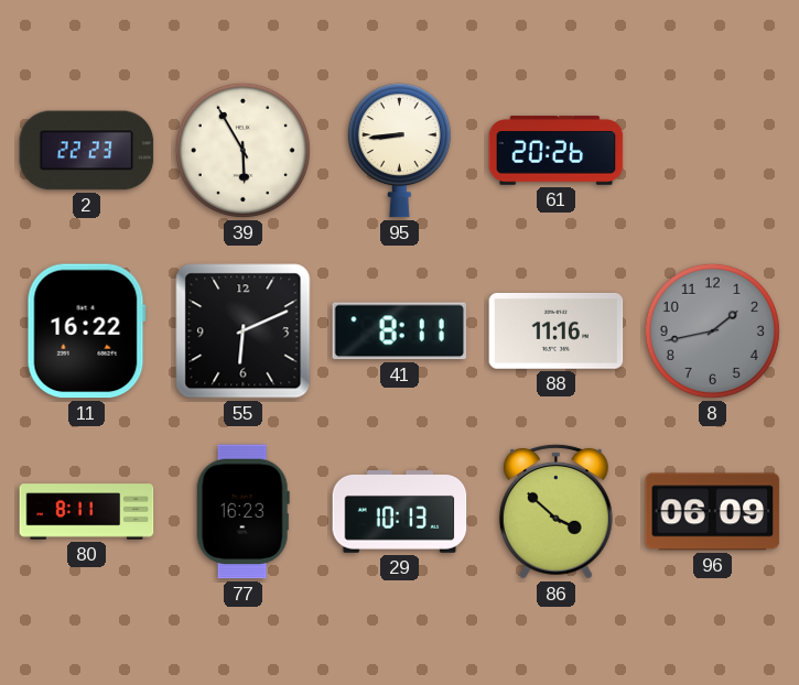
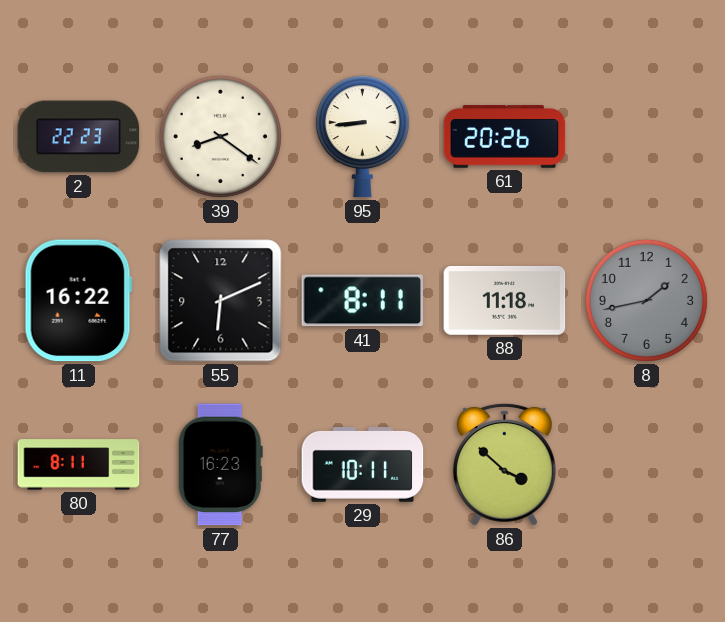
39: 5:55 -> 8:21
88: 11:16 -> 11:18
29: 10:13 -> 10:11
96: 06:09 -> none
